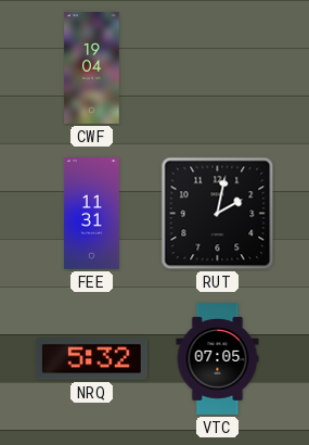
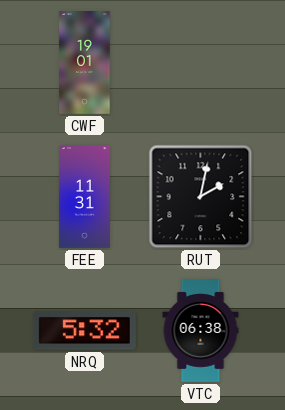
CWF: 19:04 -> 19:01
VTC: 07:05 -> 06:38
